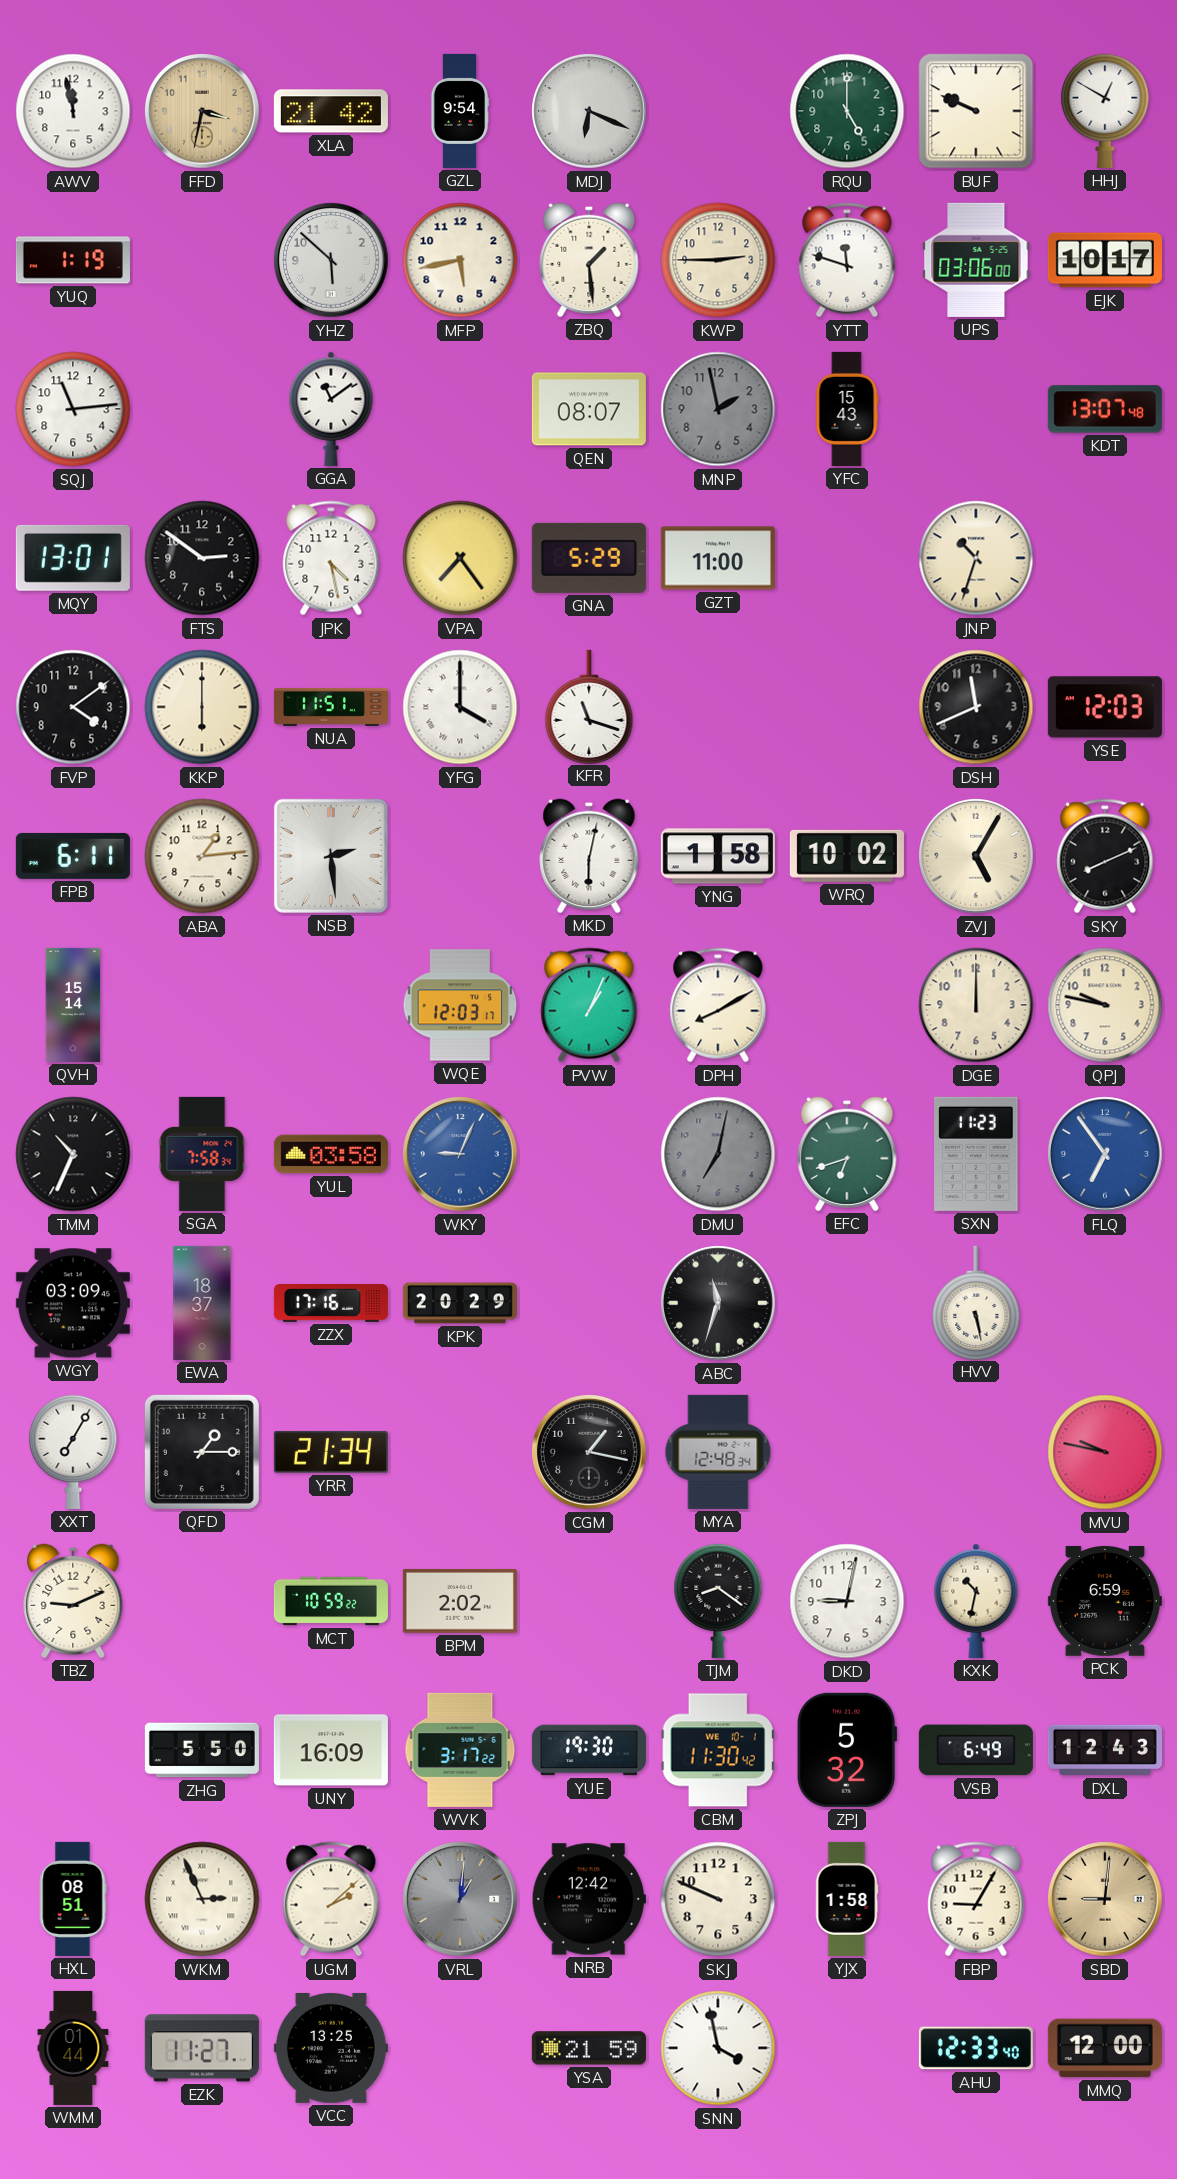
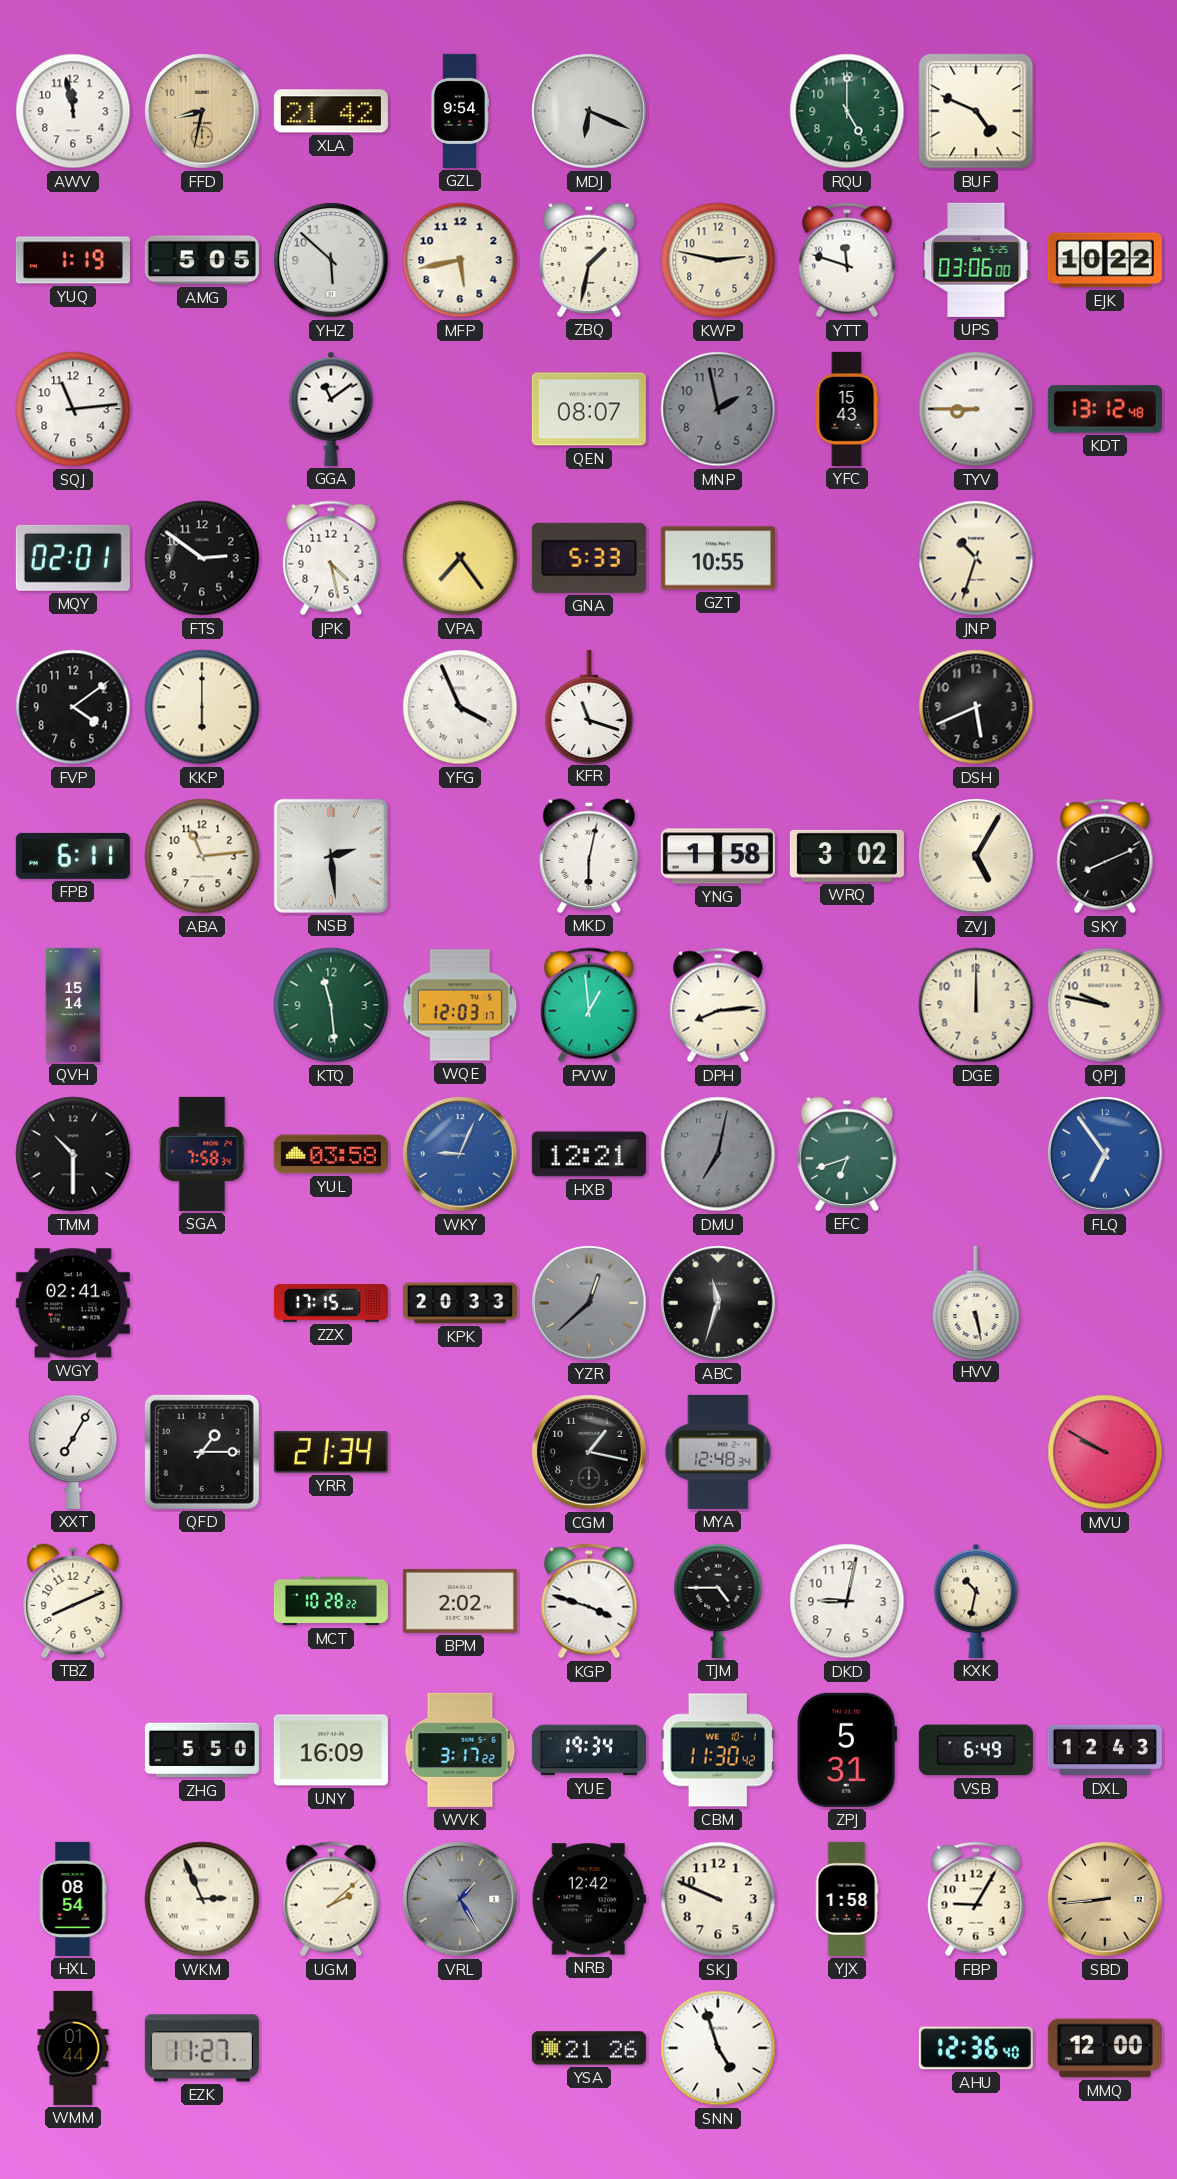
FFD: 3:32 -> 8:32
BUF: 9:49 -> 4:49
HHJ: 12:50 -> none
AMG: none -> 5:05
ZBQ: 1:29 -> 1:32
KWP: 2:45 -> 2:47
EJK: 10:17 -> 10:22
TYV: none -> 8:45
KDT: 13:07 -> 13:12
MQY: 13:01 -> 02:01
GNA: 5:29 -> 5:33
GZT: 11:00 -> 10:55
NUA: 11:51 -> none
YFG: 4:00 -> 3:56
DSH: 11:41 -> 5:41
YSE: 12:03 -> none
ABA: 1:14 -> 11:14
WRQ: 10:02 -> 3:02
KTQ: none -> 11:29
PVW: 1:04 -> 12:59
DPH: 8:10 -> 8:14
TMM: 10:34 -> 10:30
HXB: none -> 12:21
SXN: 11:23 -> none
WGY: 03:09 -> 02:41
EWA: 18:37 -> none
ZZX: 17:16 -> 17:15
KPK: 20:29 -> 20:33
YZR: none -> 12:38
MVU: 9:47 -> 9:50
TBZ: 9:11 -> 8:11
MCT: 10:59 -> 10:28
KGP: none -> 3:48
TJM: 8:21 -> 4:45
PCK: 6:59 -> none
YUE: 19:30 -> 19:34
ZPJ: 5:32 -> 5:31
HXL: 08:51 -> 08:54
VRL: 1:01 -> 1:25
SBD: 9:01 -> 8:44
VCC: 13:25 -> none
YSA: 21:59 -> 21:26
SNN: 3:58 -> 4:57
AHU: 12:33 -> 12:36
